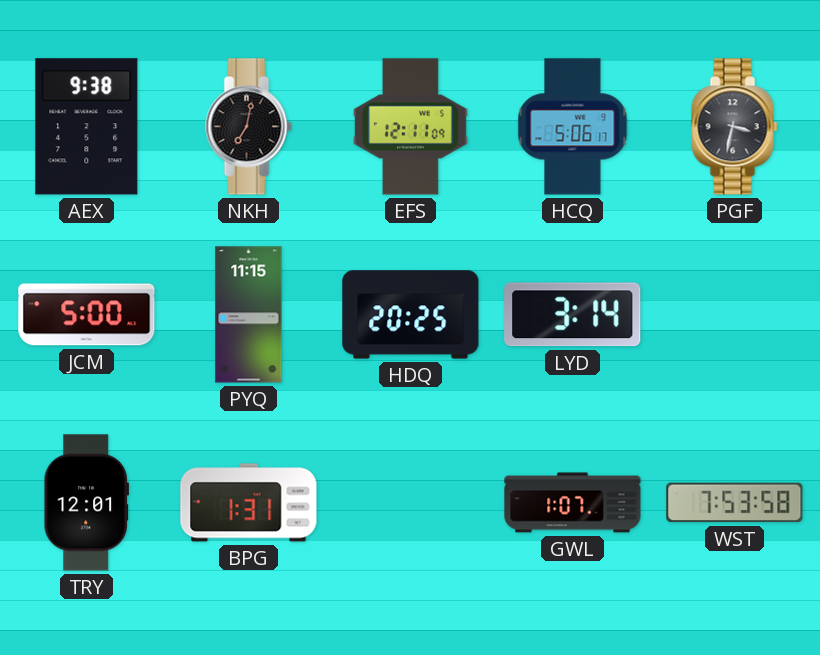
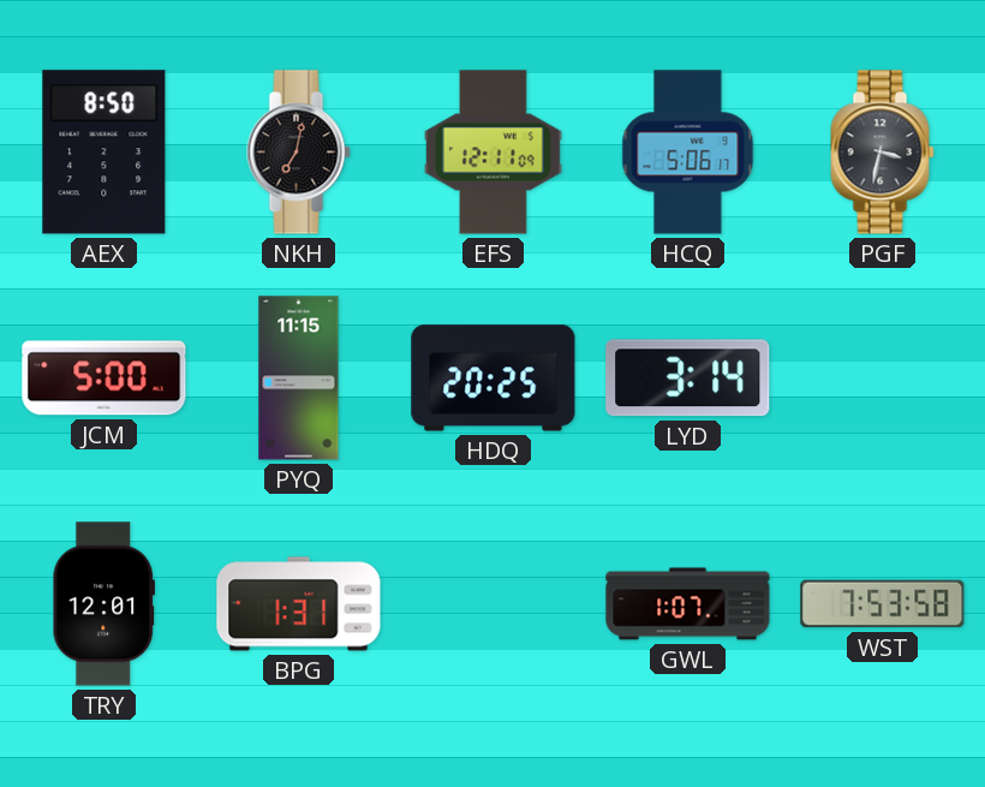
AEX: 9:38 -> 8:50
